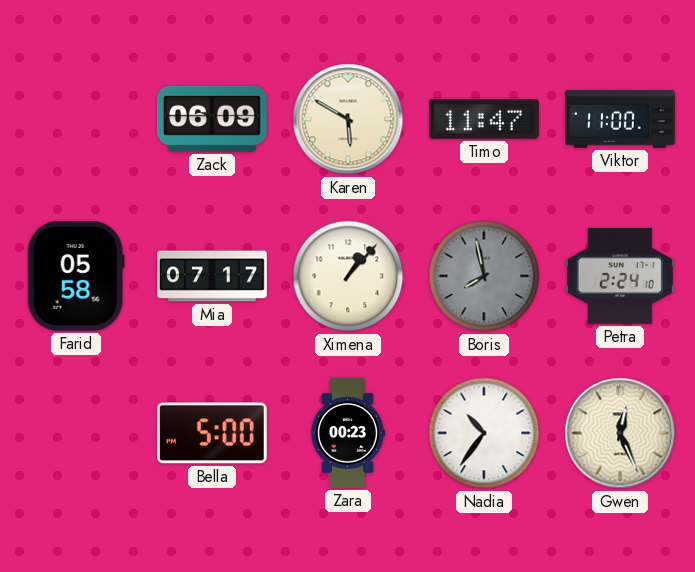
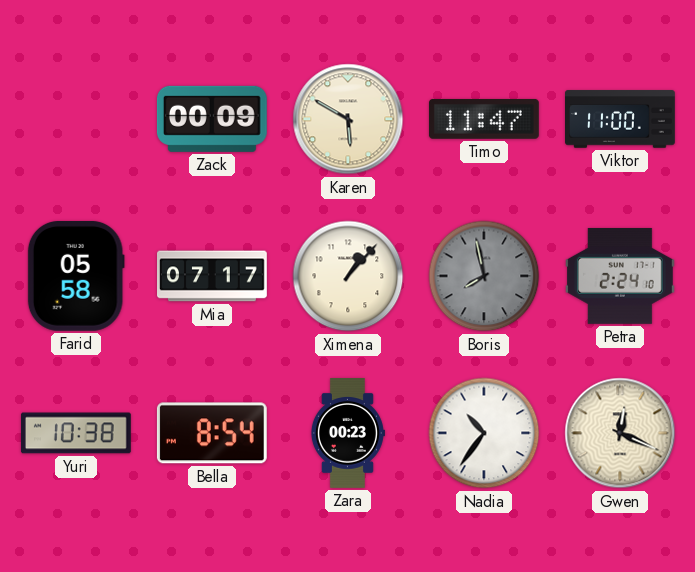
Zack: 06:09 -> 00:09
Yuri: none -> 10:38
Bella: 5:00 -> 8:54
Gwen: 12:26 -> 12:19
